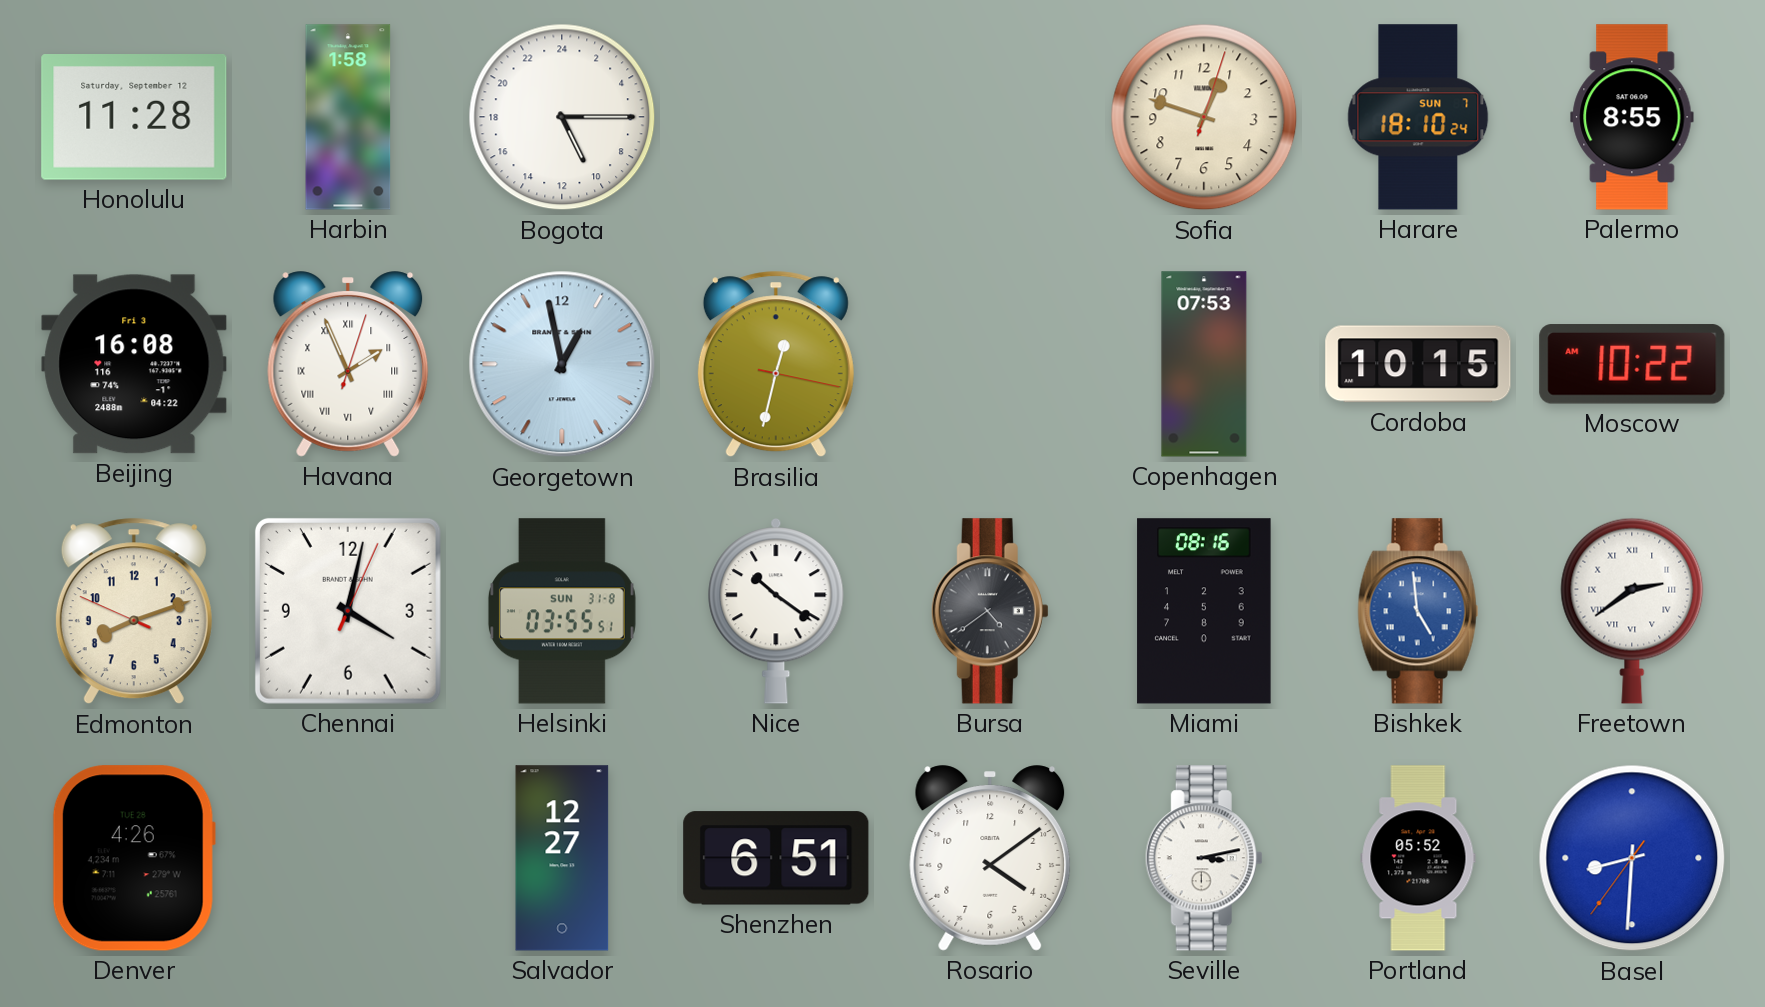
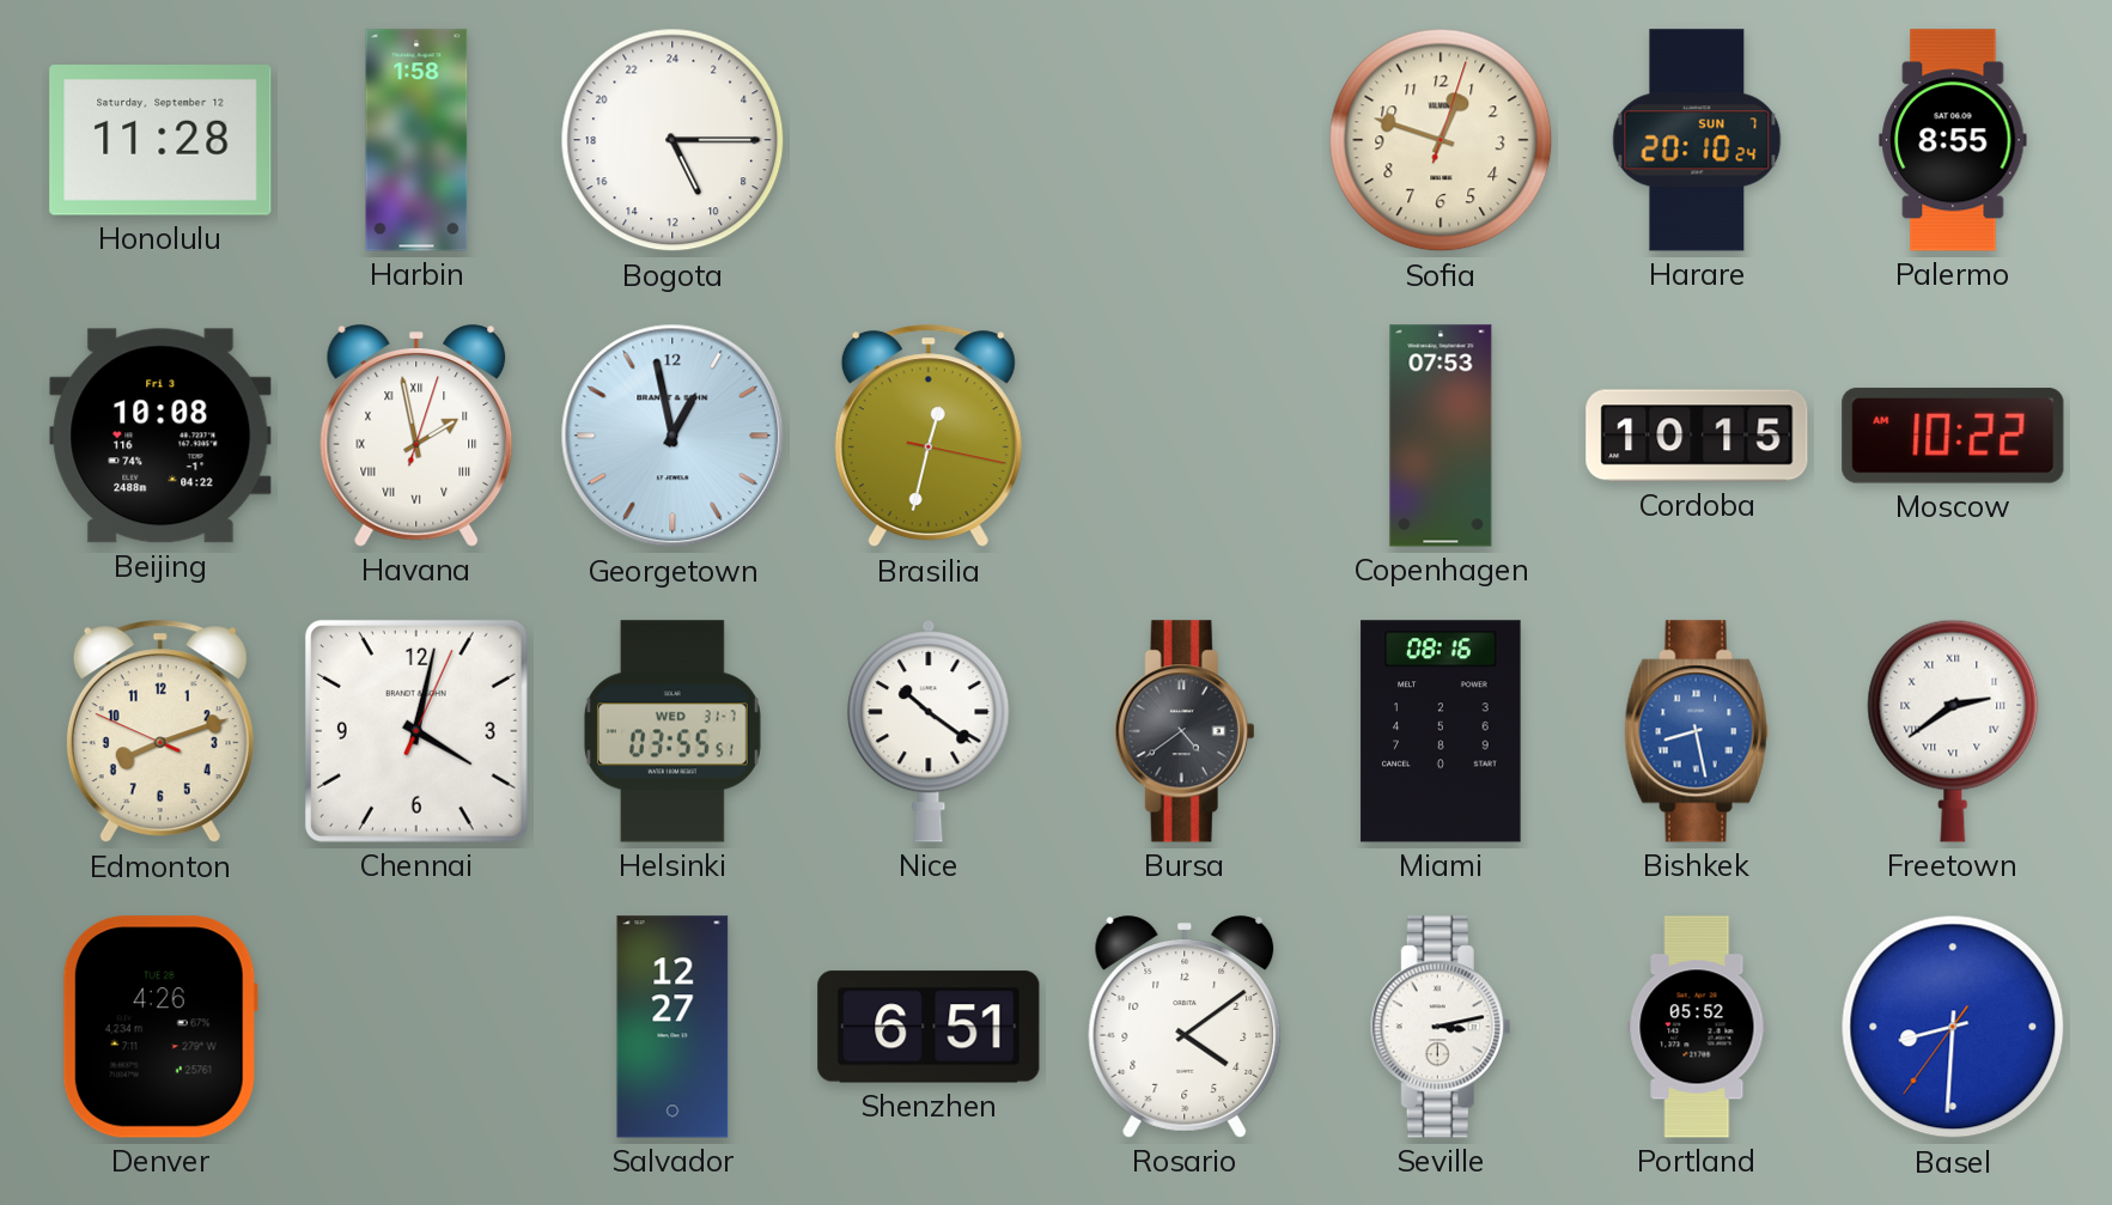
Harare: 18:10 -> 20:10
Beijing: 16:08 -> 10:08
Havana: 1:56 -> 1:58
Helsinki date: SUN 31-8 -> WED 31-7
Bishkek: 4:59 -> 8:28
